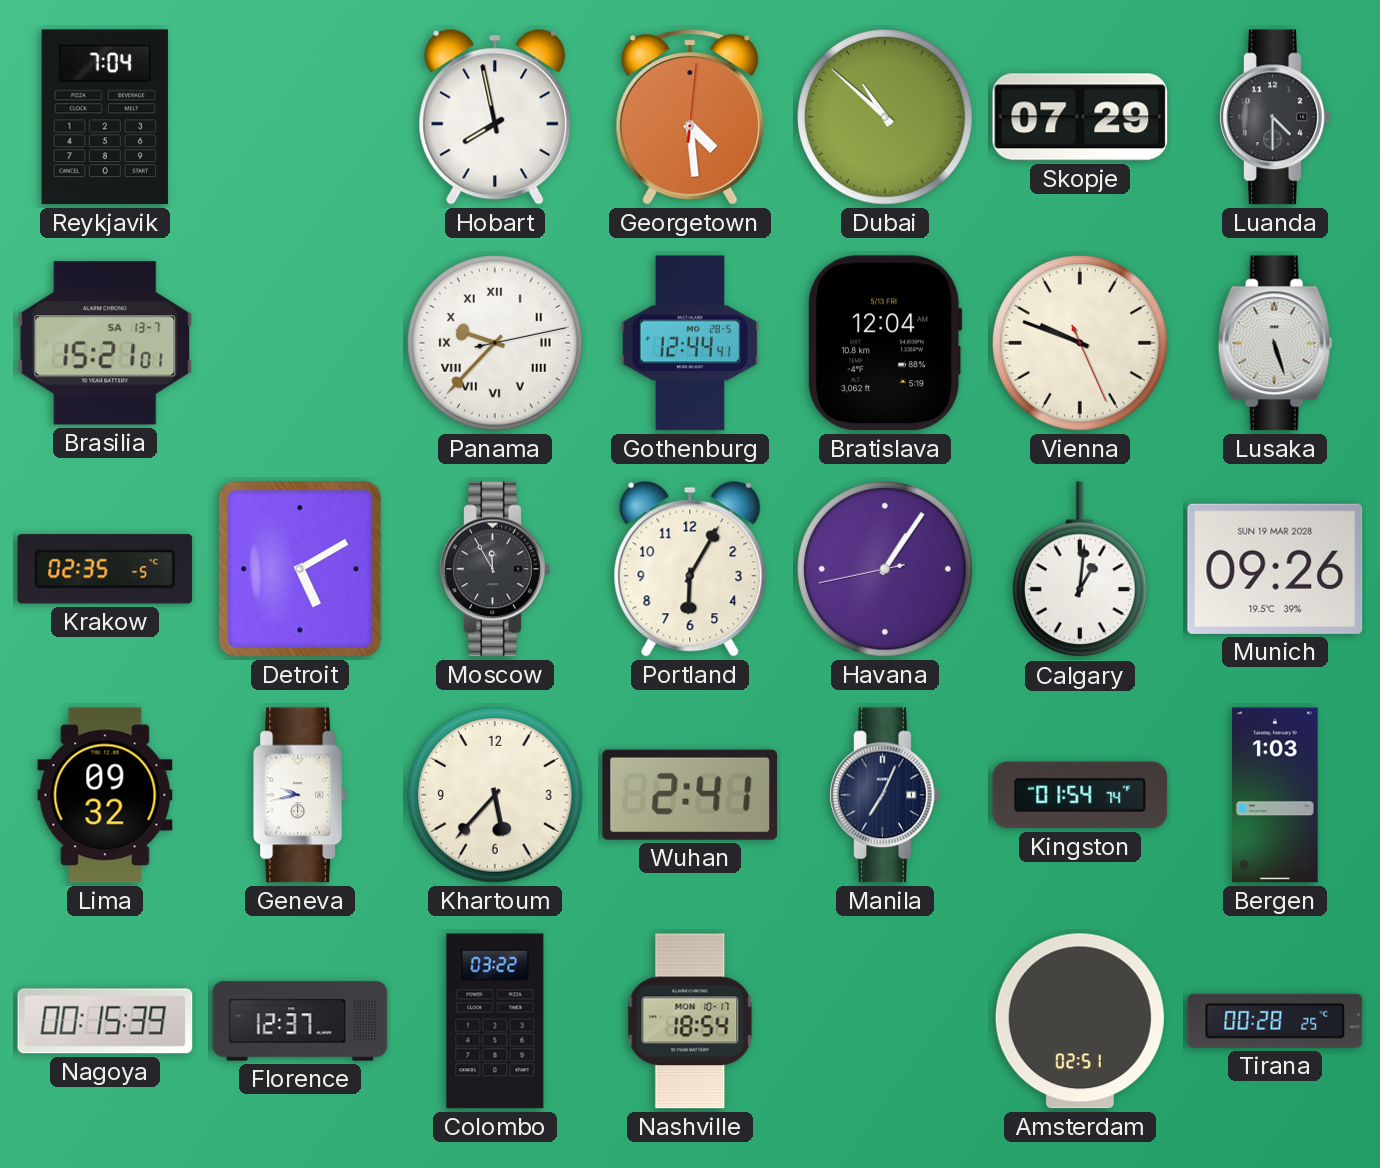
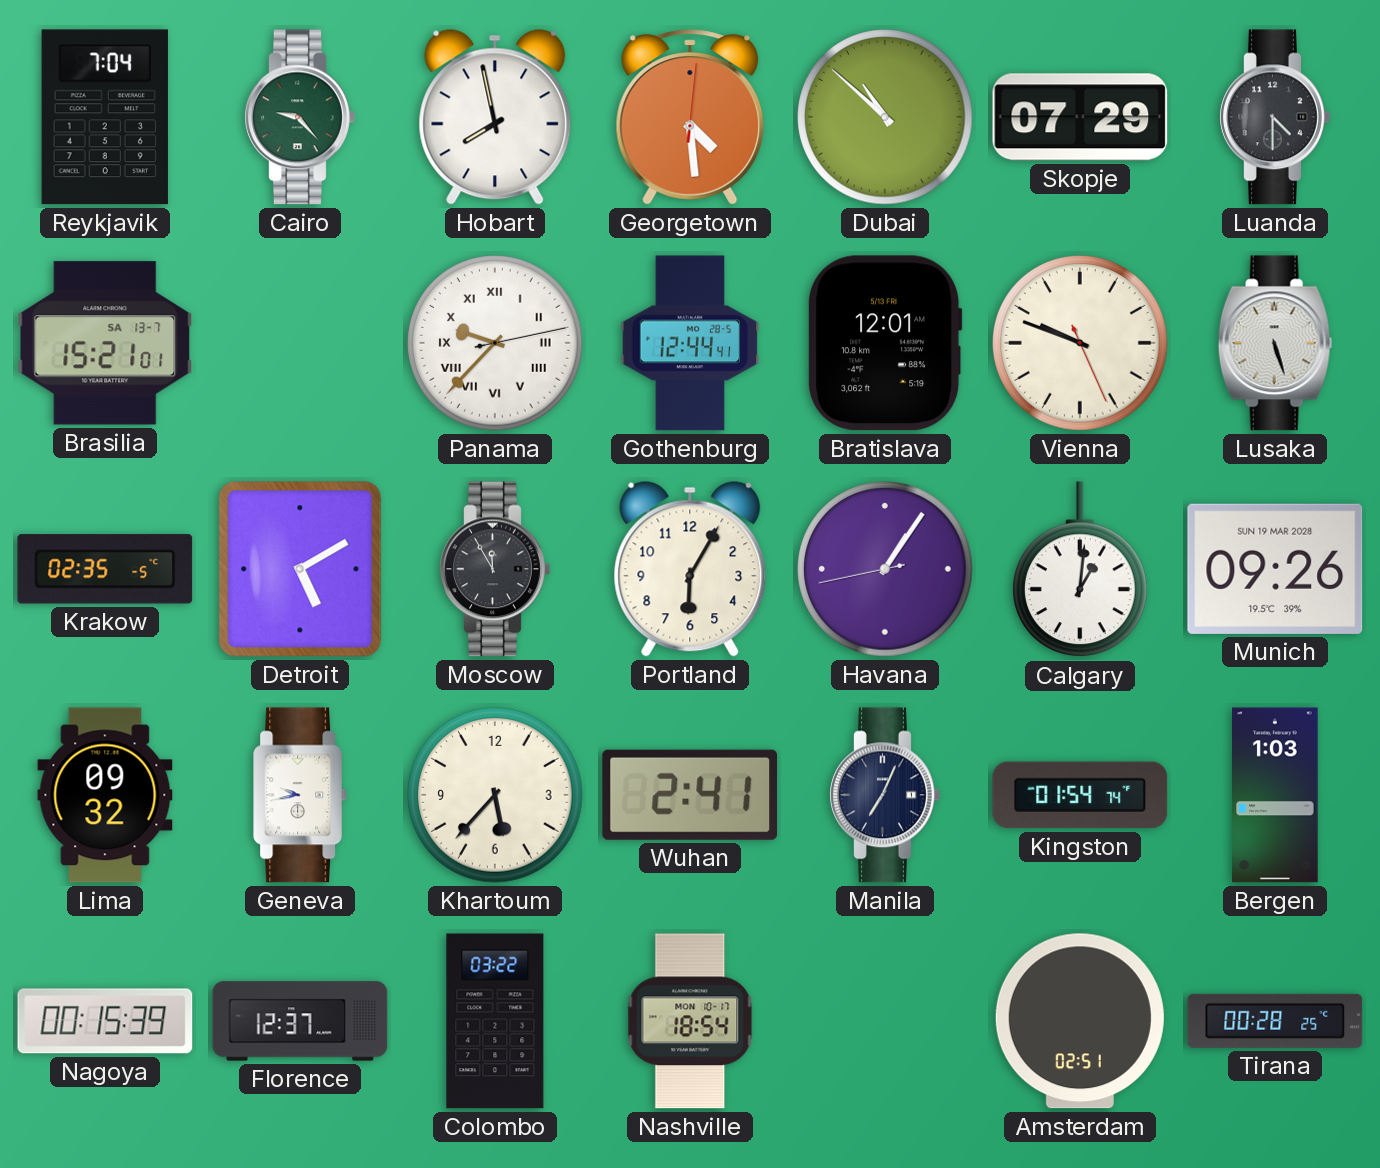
Cairo: none -> 9:23
Bratislava: 12:04 -> 12:01
